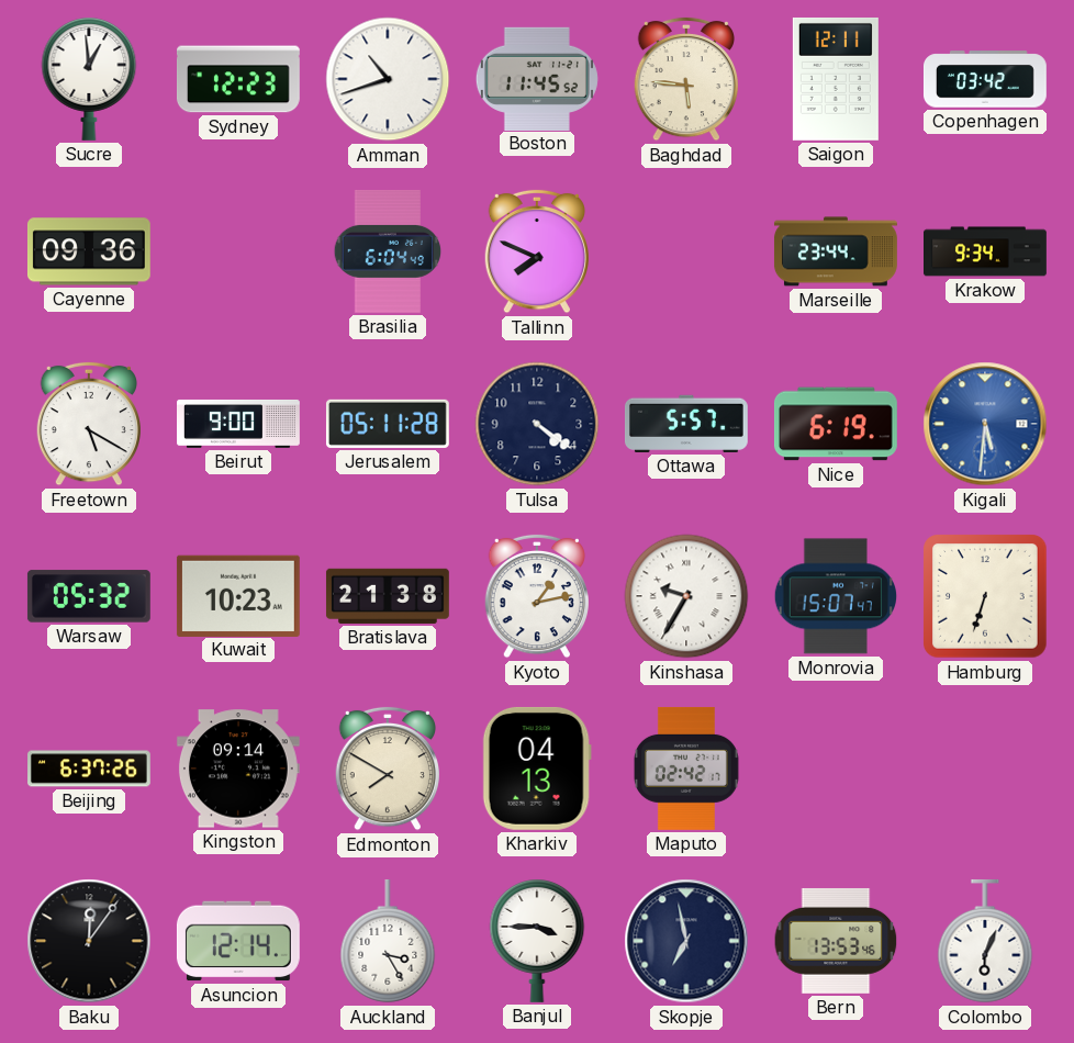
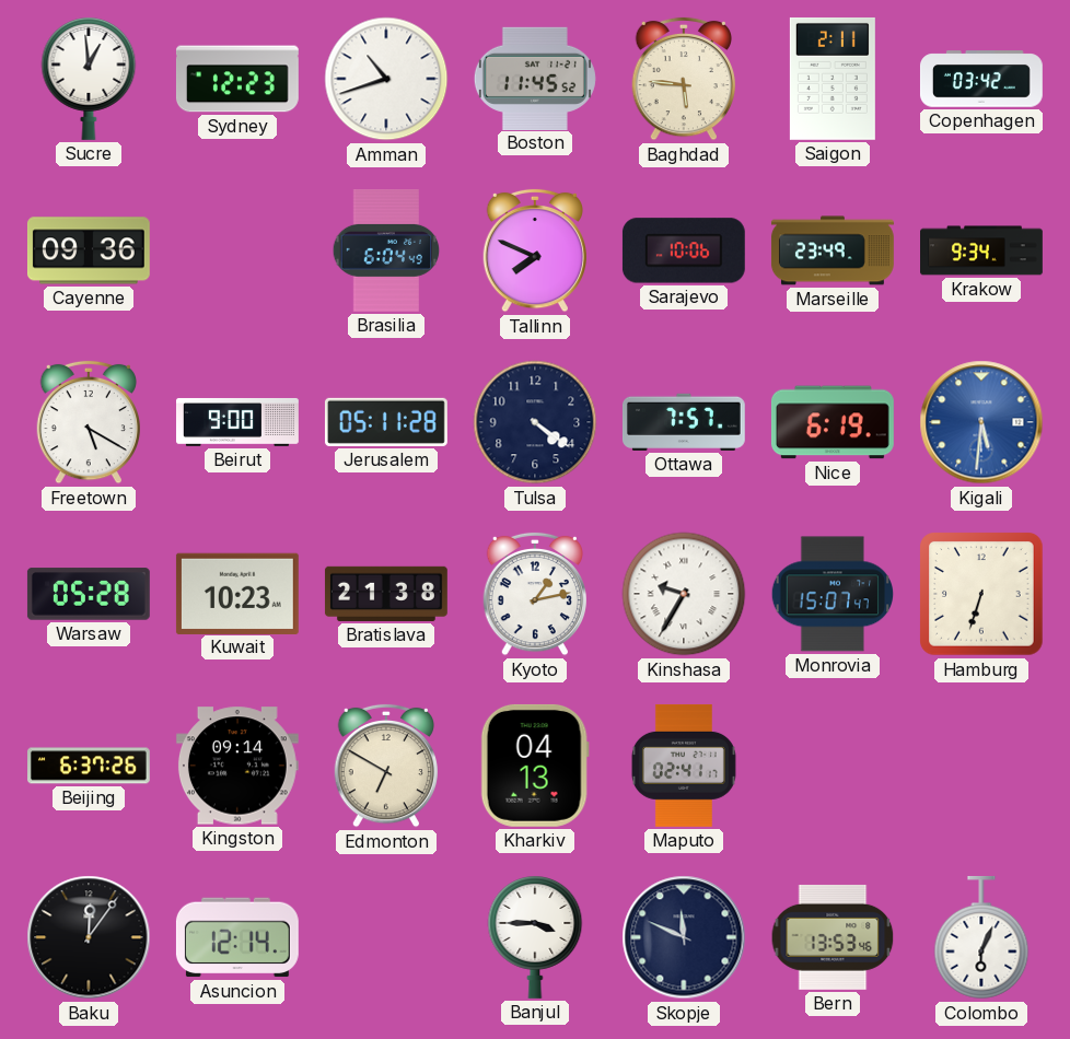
Saigon: 12:11 -> 2:11
Sarajevo: none -> 10:06
Marseille: 23:44 -> 23:49
Ottawa: 5:57 -> 7:57
Warsaw: 05:32 -> 05:28
Edmonton: 7:50 -> 6:50
Maputo: 02:42 -> 02:41
Auckland: 3:25 -> none
Skopje: 6:58 -> 11:49
